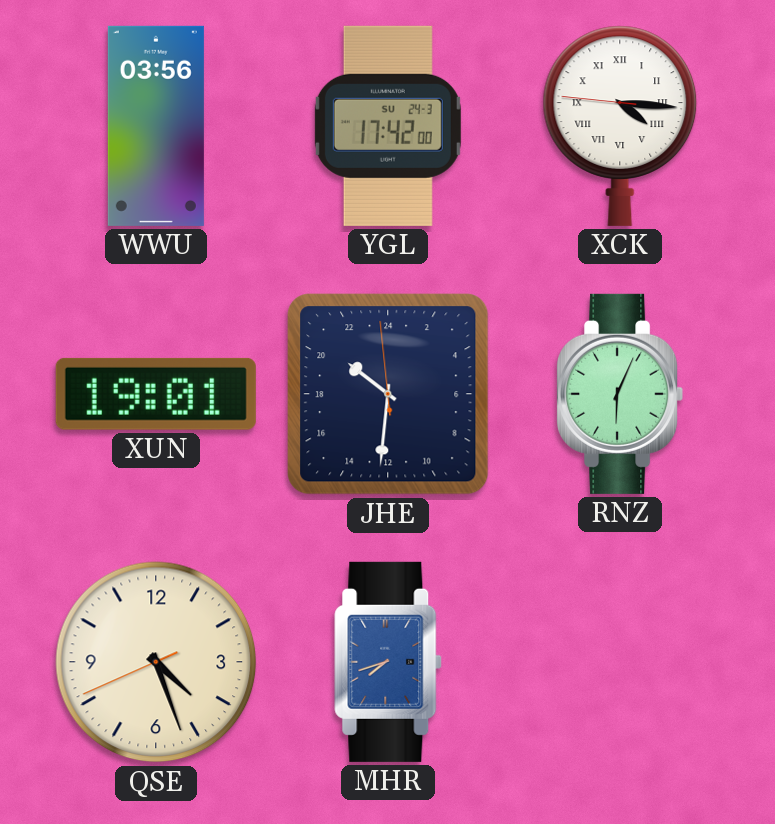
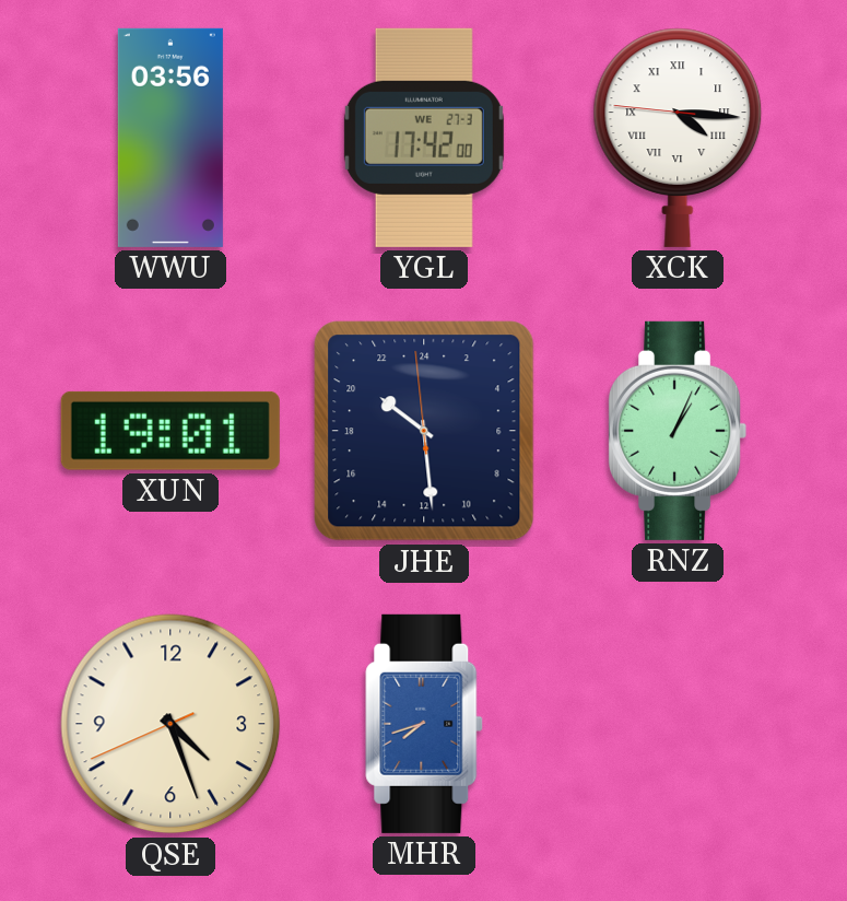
YGL date: SU 24-3 -> WE 27-3
JHE: 20:30 -> 20:28
RNZ: 6:04 -> 1:04
